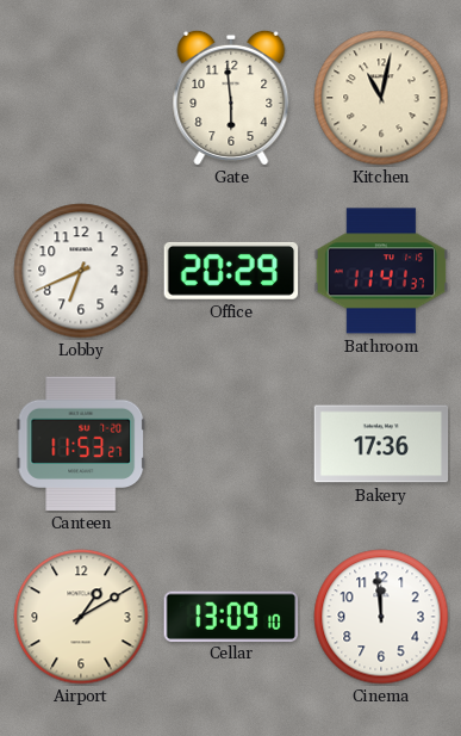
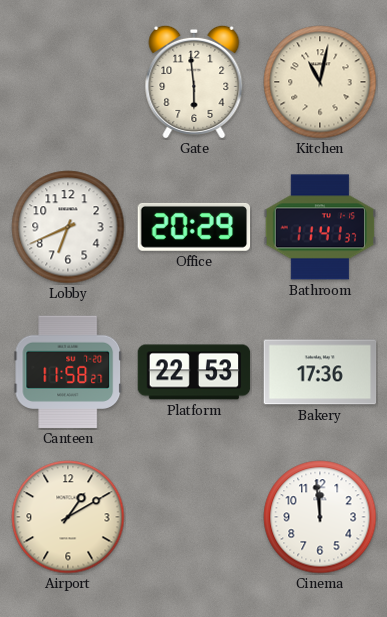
Canteen: 11:53 -> 11:58
Platform: none -> 22:53
Cellar: 13:09 -> none
